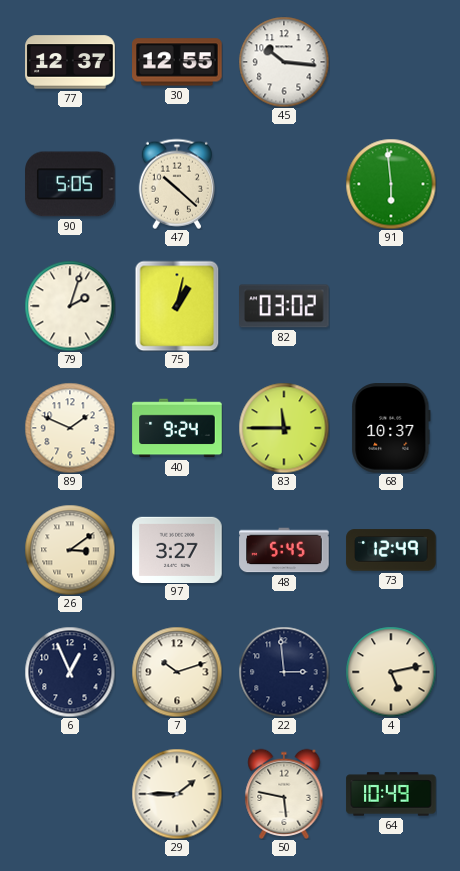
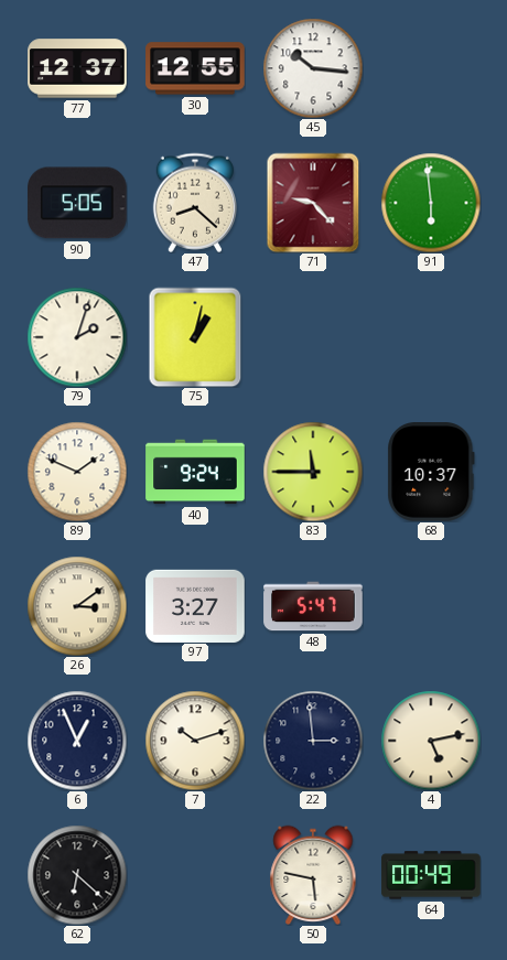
47: 10:22 -> 8:22
71: none -> 9:23
82: 03:02 -> none
48: 5:45 -> 5:47
73: 12:49 -> none
62: none -> 6:22
29: 1:45 -> none
64: 10:49 -> 00:49
